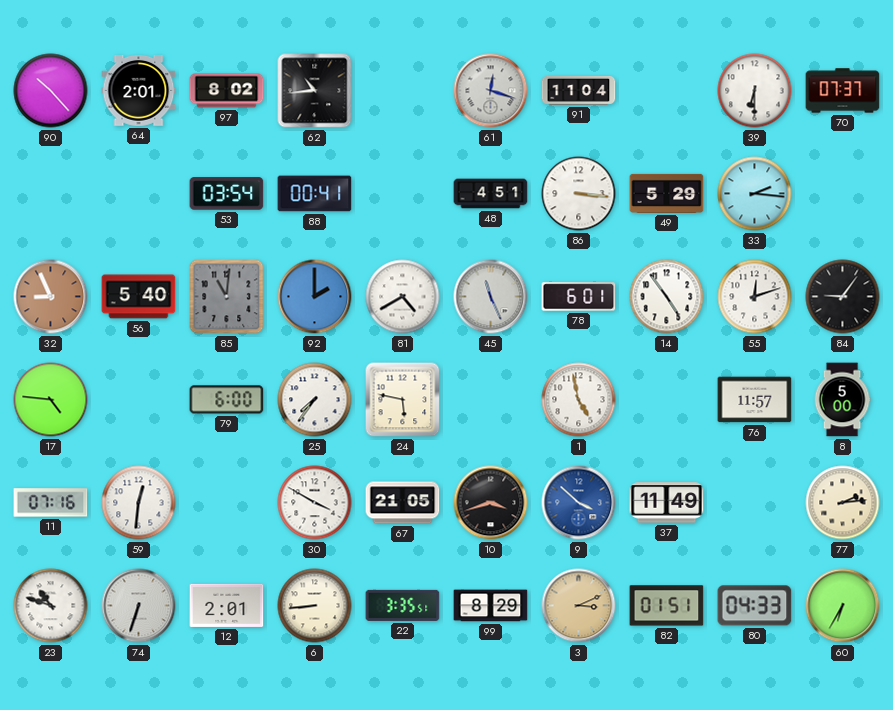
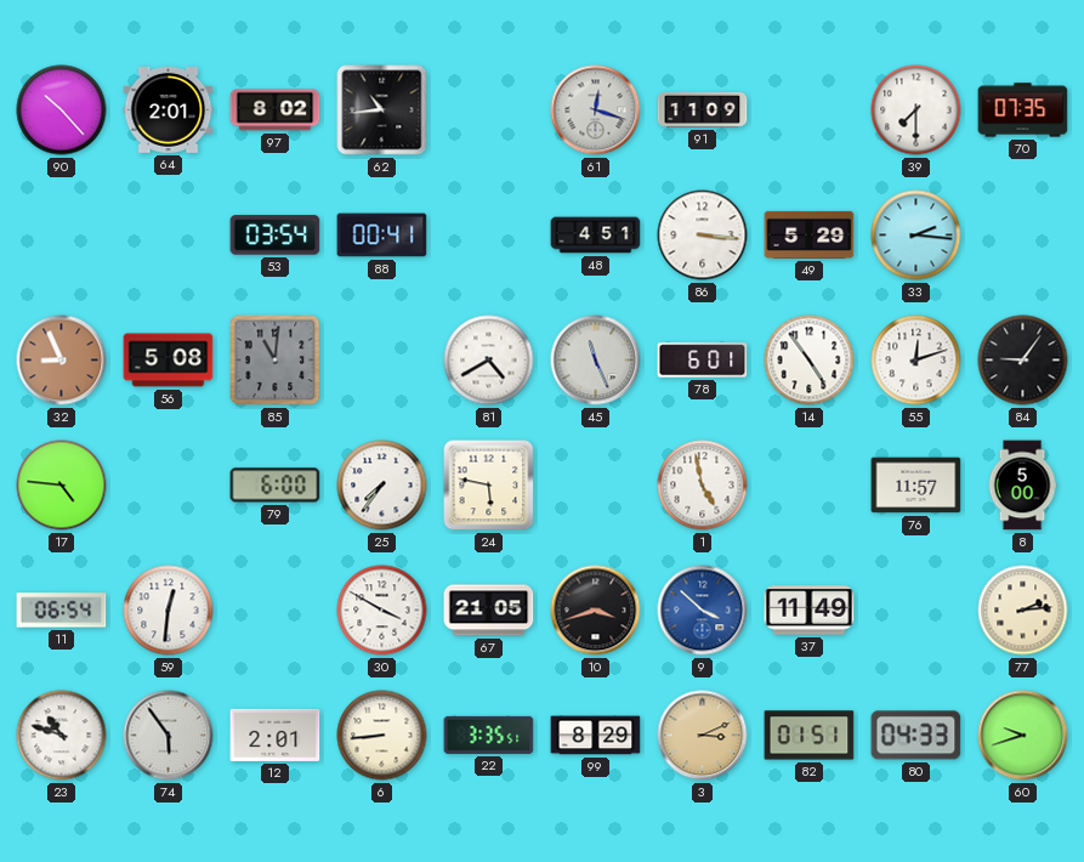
91: 11:04 -> 11:09
39: 6:30 -> 7:30
70: 07:37 -> 07:35
56: 5:40 -> 5:08
92: 2:00 -> none
11: 07:16 -> 06:54
74: 6:33 -> 5:54
60: 6:35 -> 9:42
